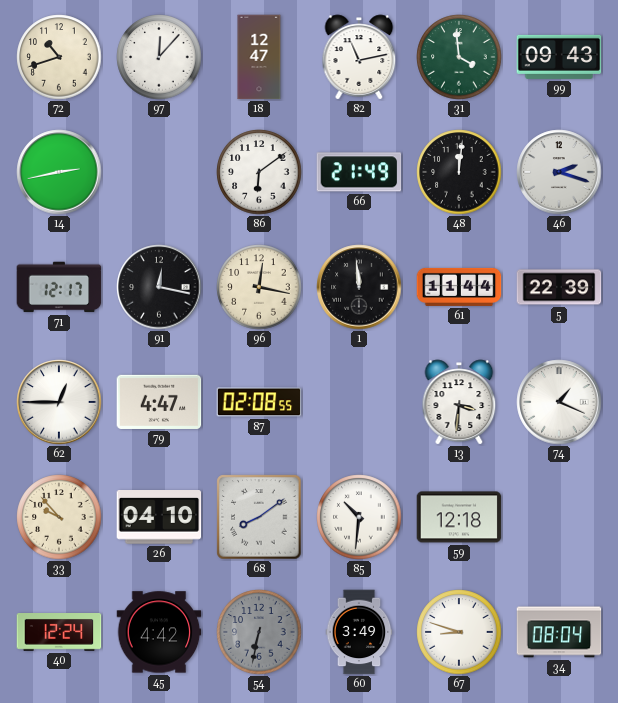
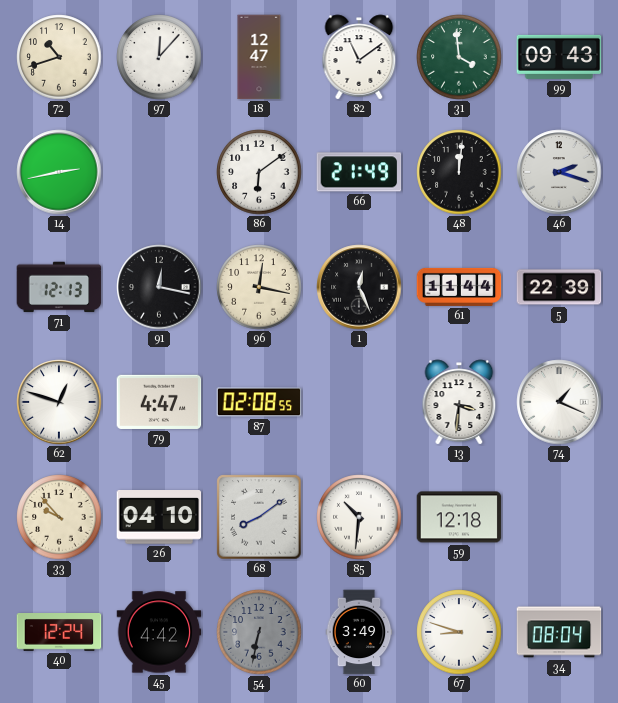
82: 11:13 -> 11:09
71: 12:17 -> 12:13
1: 11:59 -> 12:26
62: 12:45 -> 12:48
